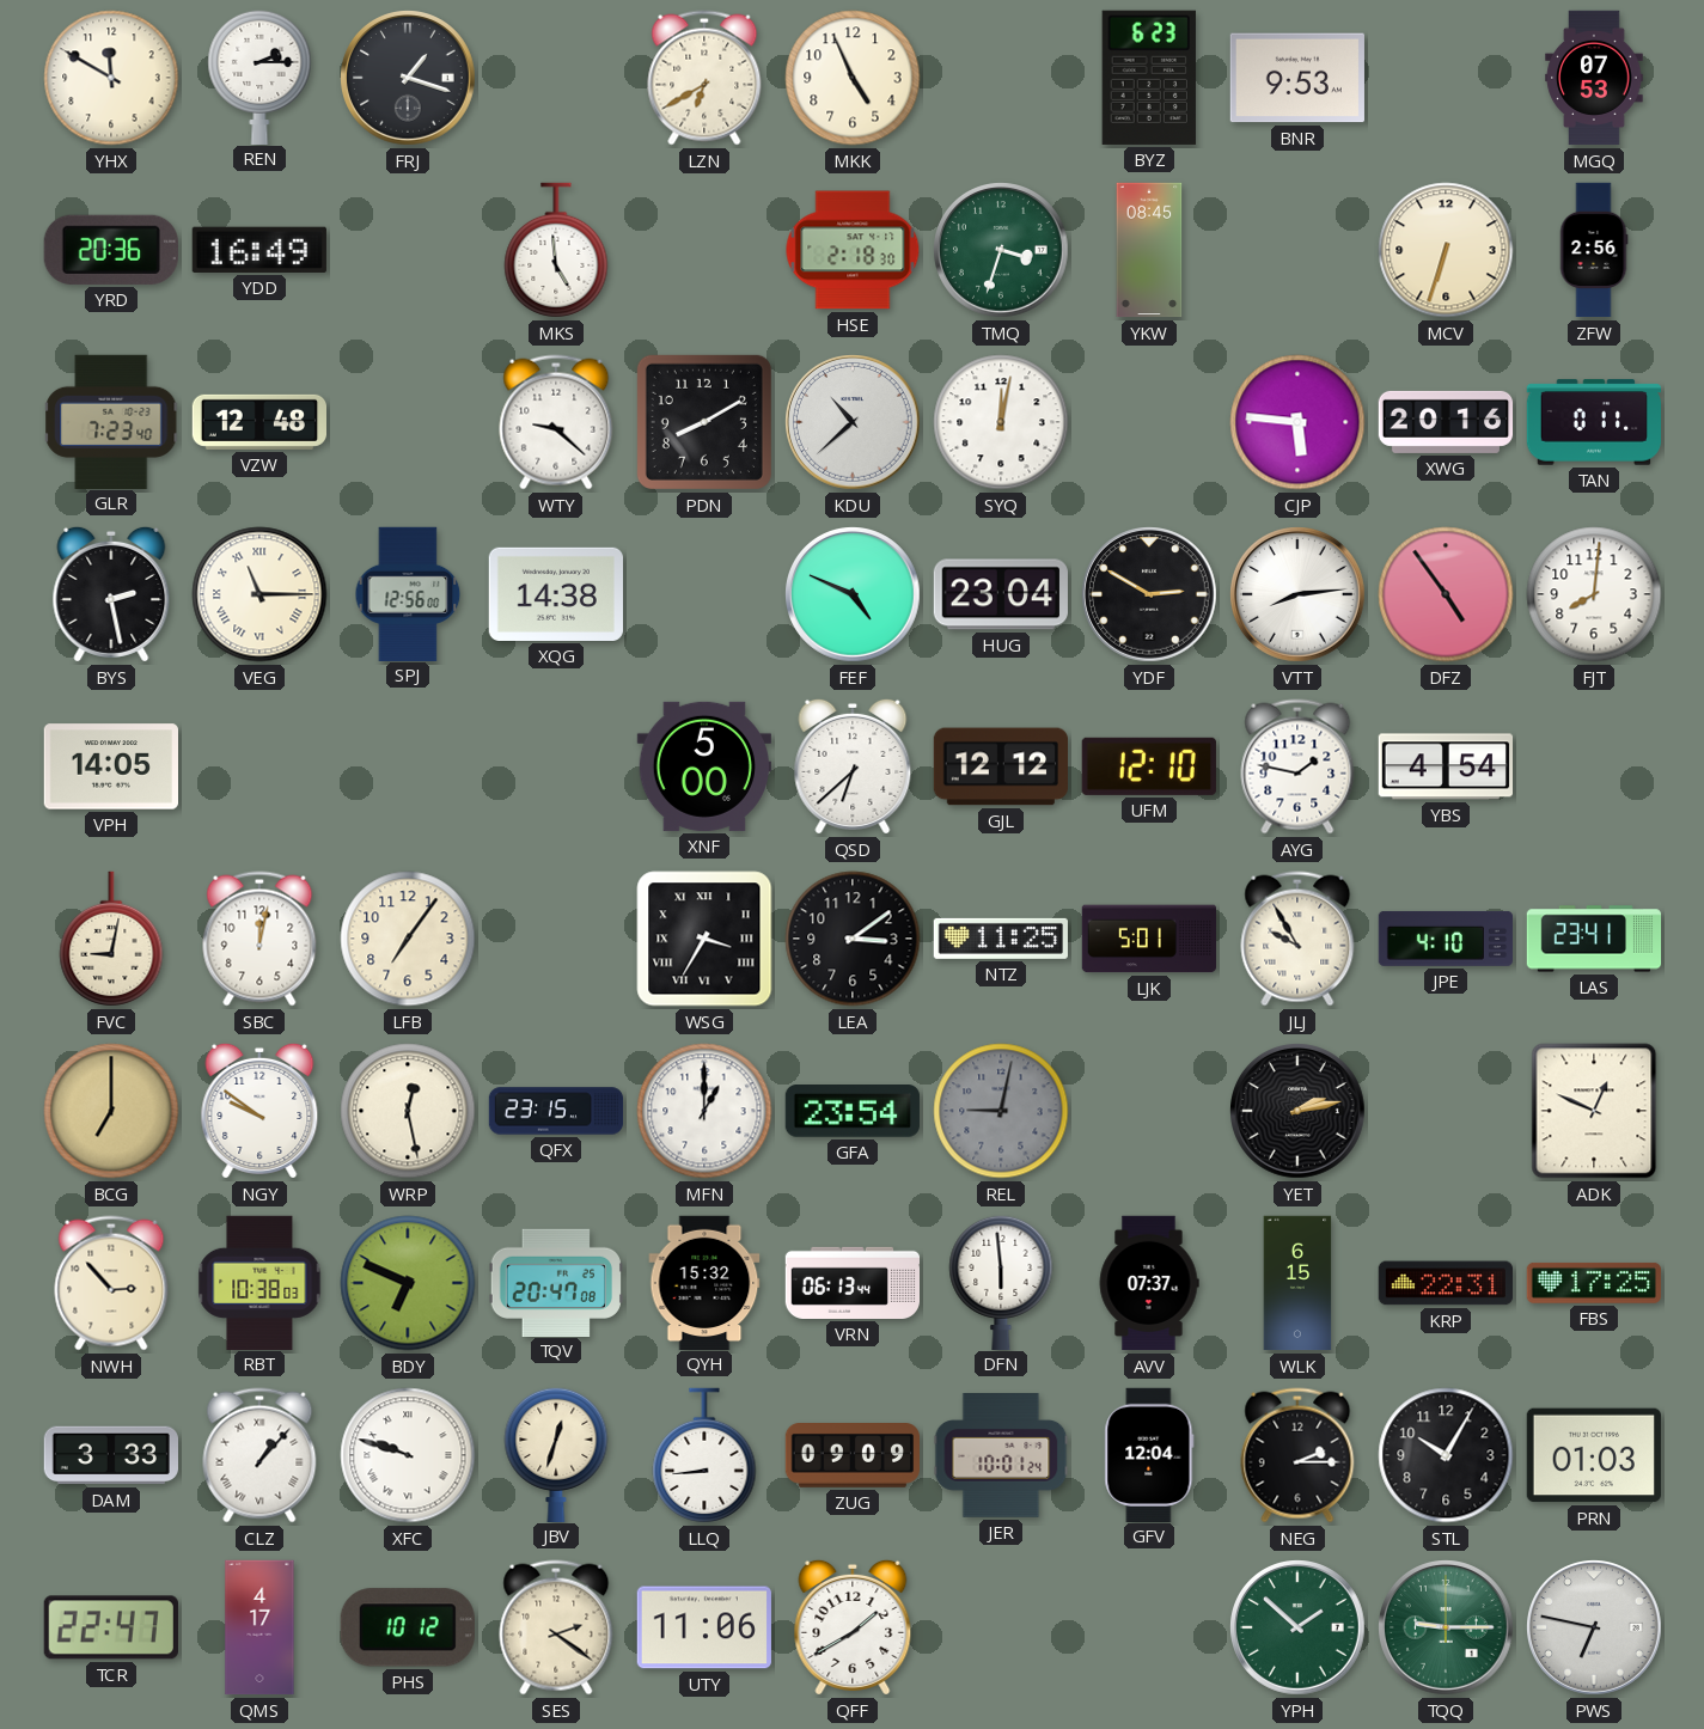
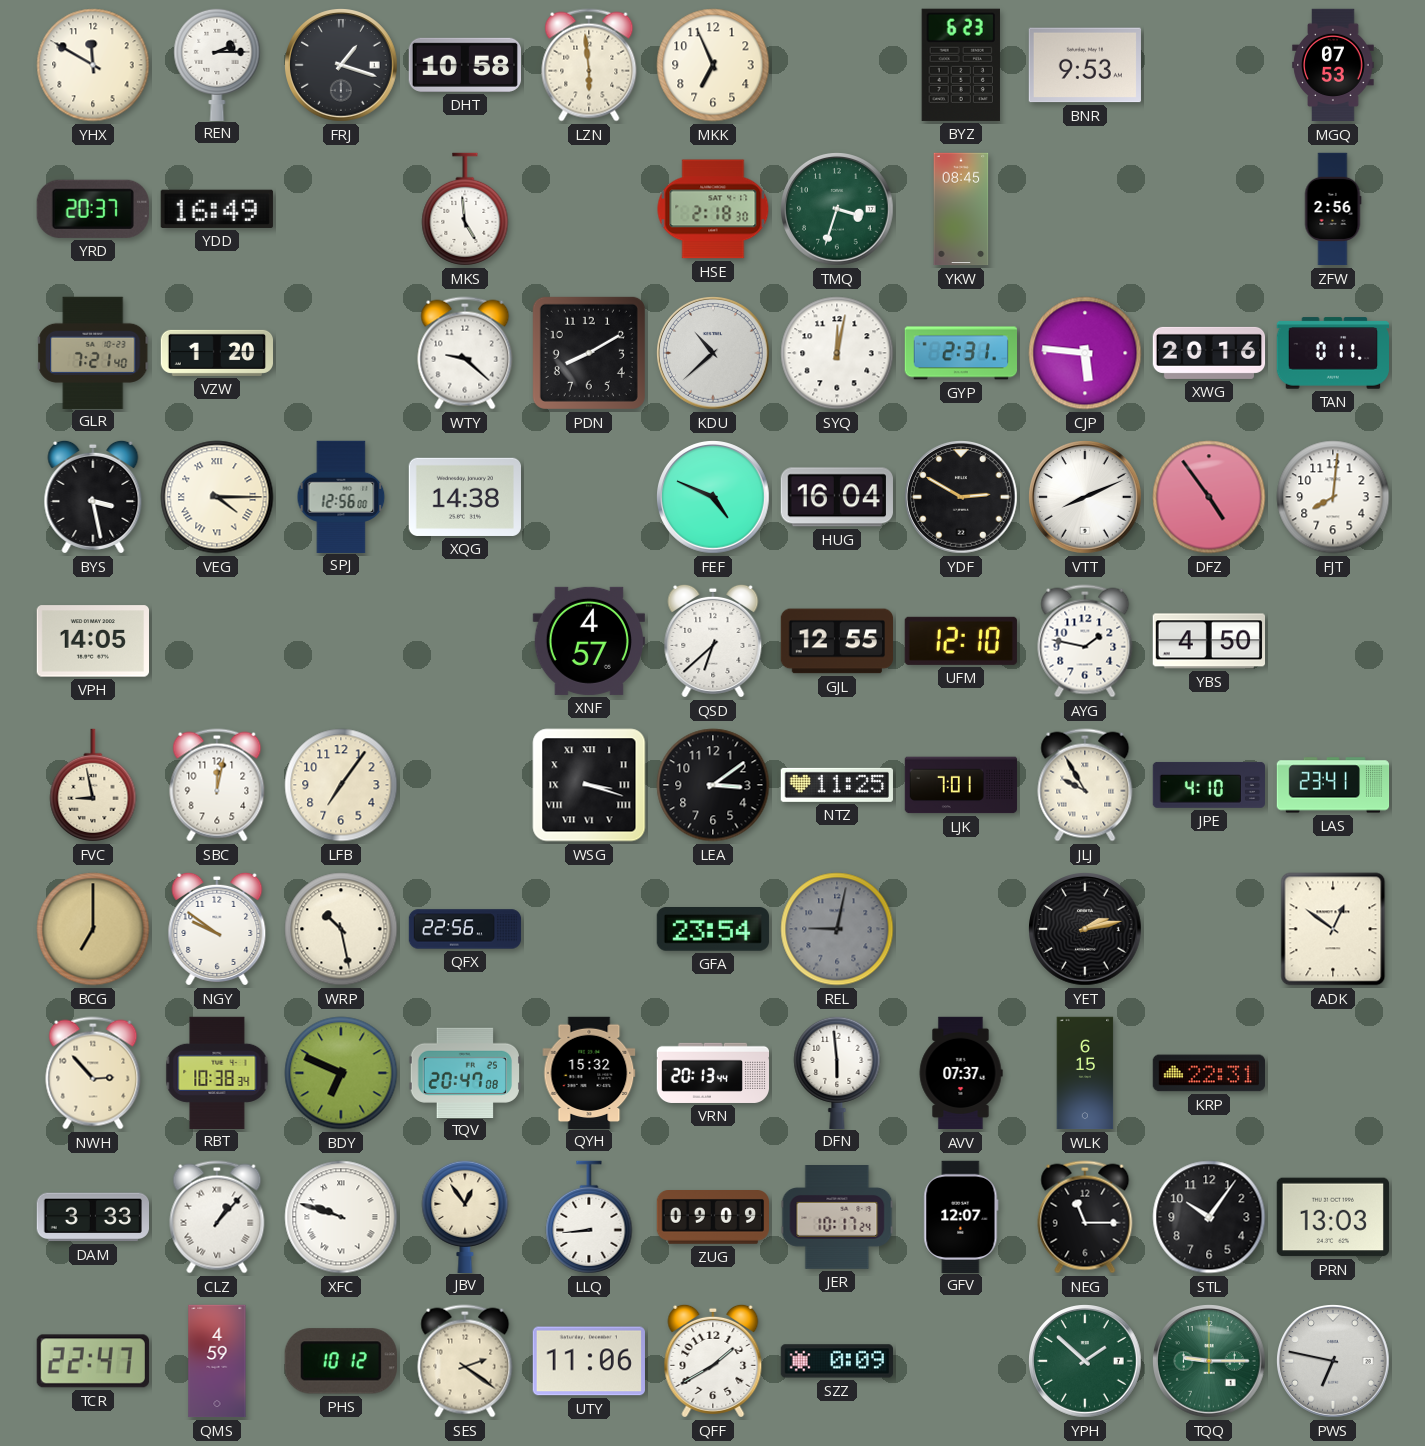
DHT: none -> 10:58
LZN: 6:40 -> 5:59
MKK: 4:56 -> 6:56
YRD: 20:36 -> 20:37
MCV: 6:33 -> none
GLR: 7:23 -> 7:21
VZW: 12:48 -> 1:20
GYP: none -> 2:31
BYS: 2:28 -> 3:28
VEG: 11:15 -> 4:15
HUG: 23:04 -> 16:04
VTT: 8:14 -> 8:11
XNF: 5:00 -> 4:57
GJL: 12:12 -> 12:55
YBS: 4:54 -> 4:50
FVC: 9:02 -> 8:58
WSG: 3:35 -> 3:18
LJK: 5:01 -> 7:01
WRP: 12:28 -> 10:28
QFX: 23:15 -> 22:56
MFN: 1:00 -> none
ADK: 12:49 -> 12:51
RBT: 10:38:03 -> 10:38:34
VRN: 06:13 -> 20:13
FBS: 17:25 -> none
JBV: 12:33 -> 12:54
JER: 10:01 -> 10:17
GFV: 12:04 -> 12:07
NEG: 2:15 -> 11:15
STL: 10:05 -> 10:06
PRN: 01:03 -> 13:03
QMS: 4:17 -> 4:59
SZZ: none -> 0:09
